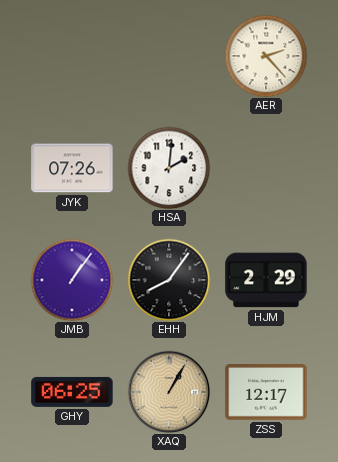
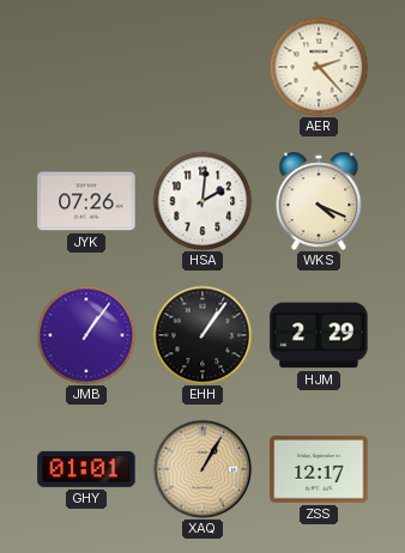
WKS: none -> 4:19
EHH: 8:06 -> 1:06
GHY: 06:25 -> 01:01
